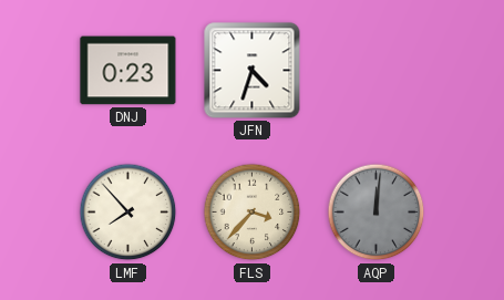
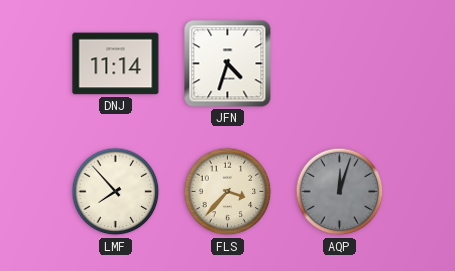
DNJ: 0:23 -> 11:14
AQP: 12:01 -> 12:03
